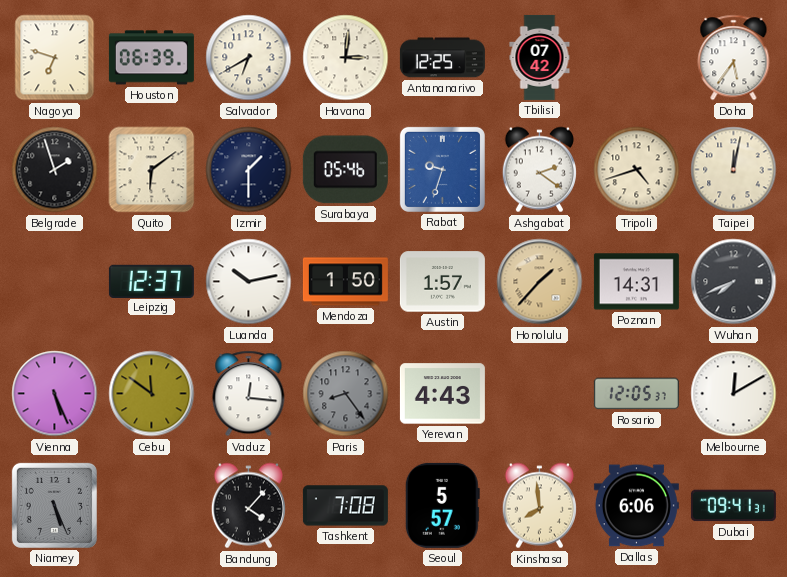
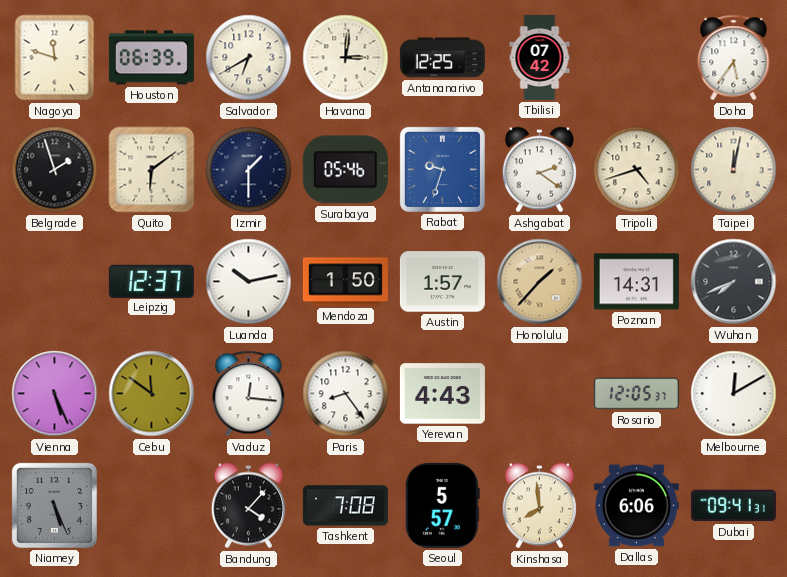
Nagoya: 6:48 -> 11:48
Paris dial: grey -> white
